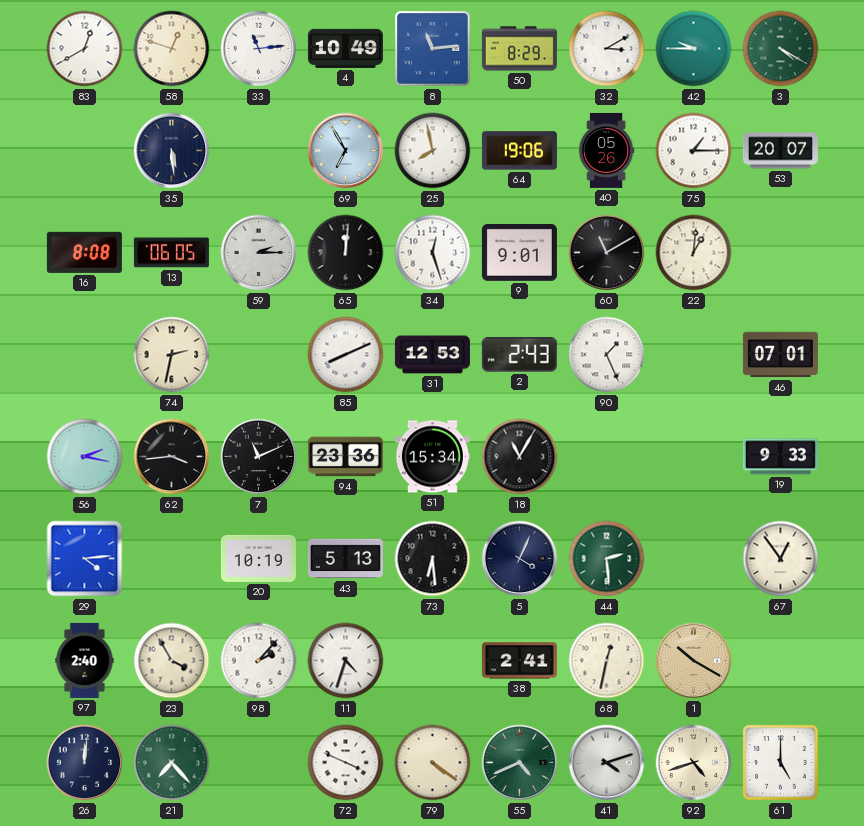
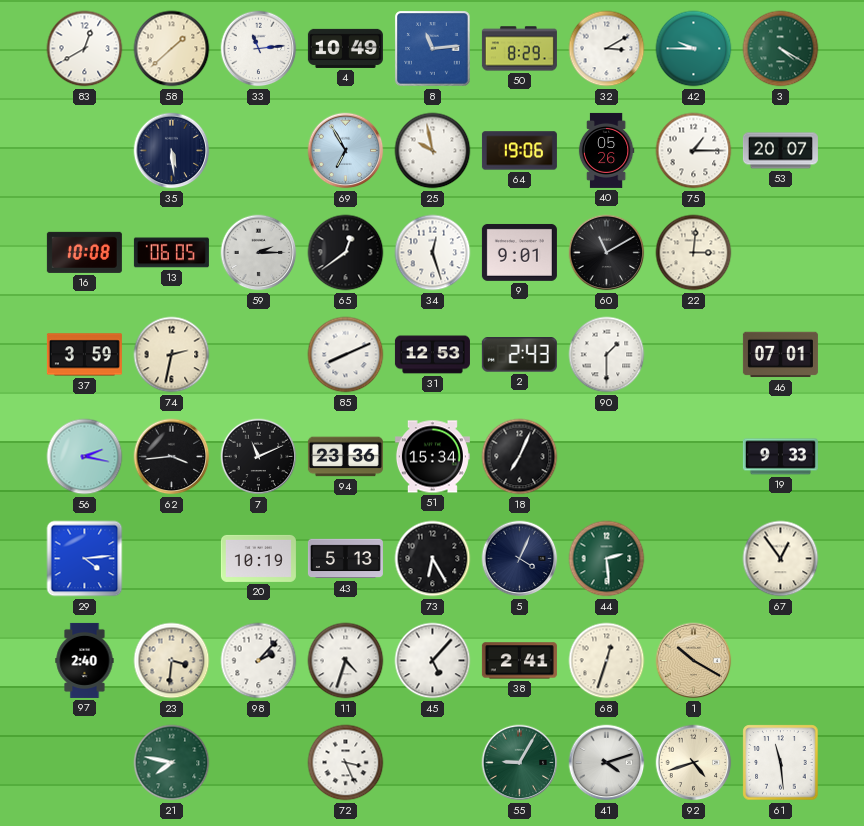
58: 12:48 -> 1:38
25: 7:58 -> 9:58
16: 8:08 -> 10:08
65: 12:01 -> 12:39
22: 1:01 -> 3:01
37: none -> 3:59
90: 1:26 -> 1:30
18: 11:05 -> 7:04
73: 6:29 -> 6:25
23: 3:55 -> 3:31
45: none -> 5:07
68: 12:32 -> 12:33
26: 12:01 -> none
21: 7:23 -> 7:47
72: 3:49 -> 3:26
79: 4:21 -> none
55: 4:41 -> 9:05
61: 5:00 -> 11:29
